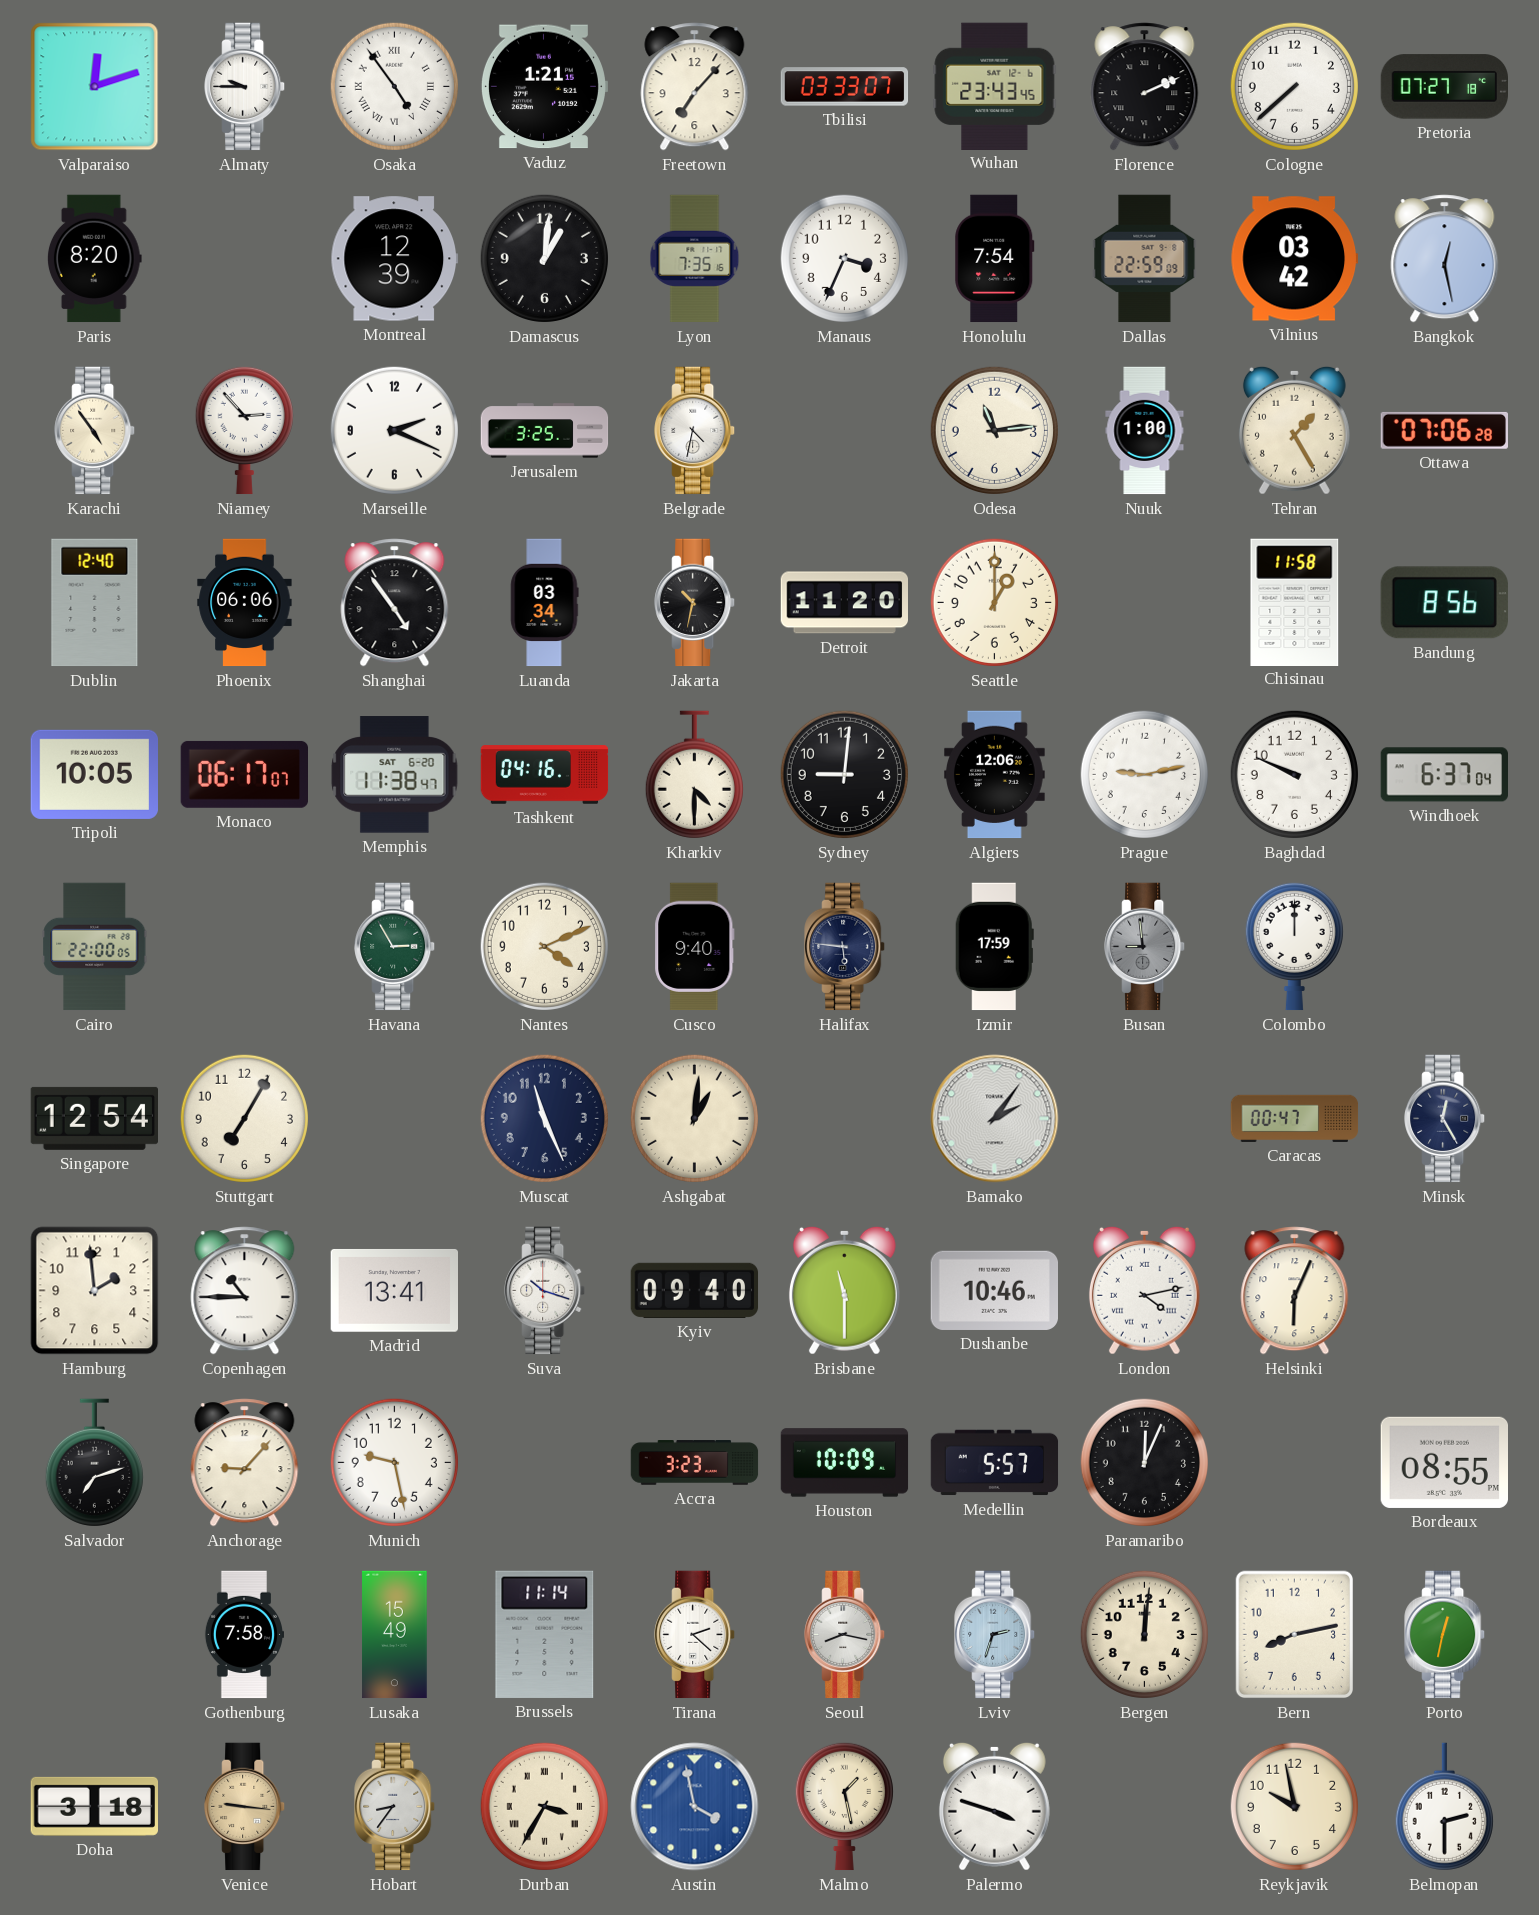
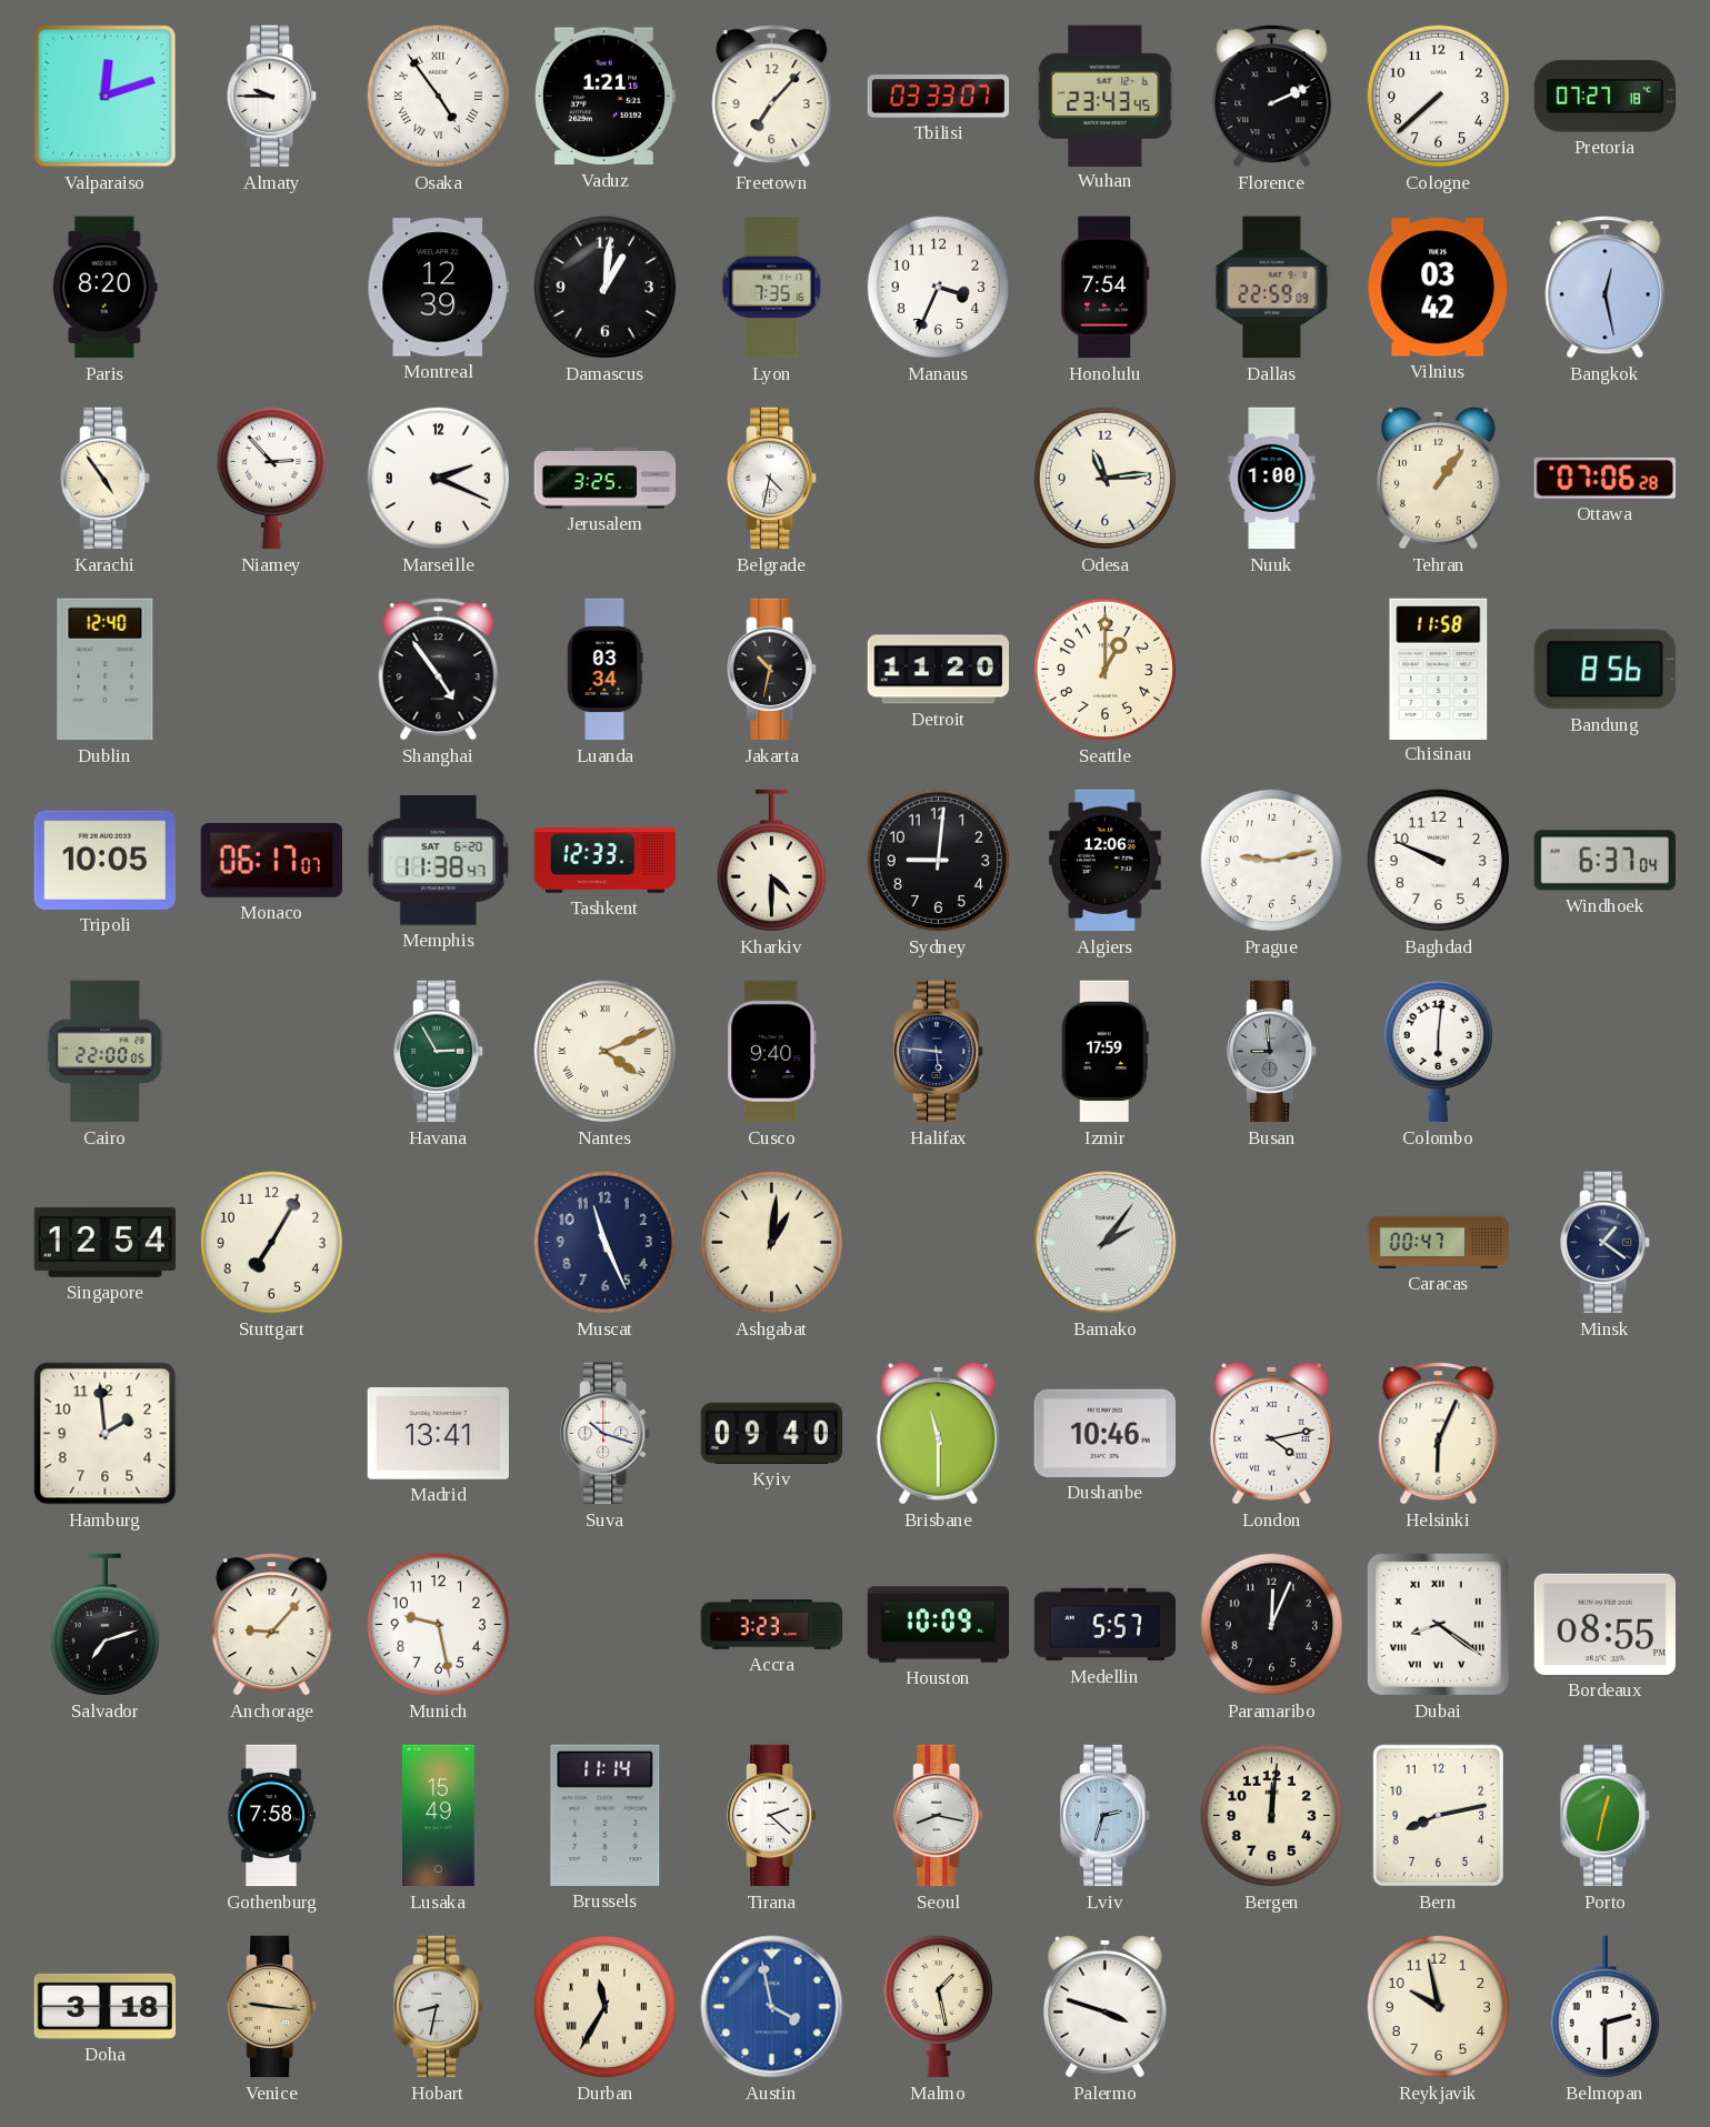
Tehran: 1:25 -> 1:06
Phoenix: 06:06 -> none
Tashkent: 04:16 -> 12:33
Nantes numerals: Arabic -> Roman
Colombo: 12:00 -> 6:01
Minsk: 12:25 -> 1:21
Copenhagen: 10:45 -> none
Dubai: none -> 8:21
Hobart: 8:36 -> 8:32
Durban: 3:35 -> 11:35
